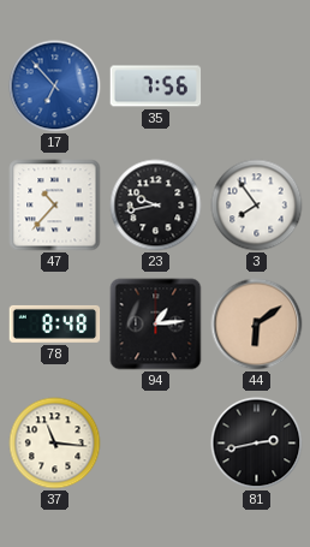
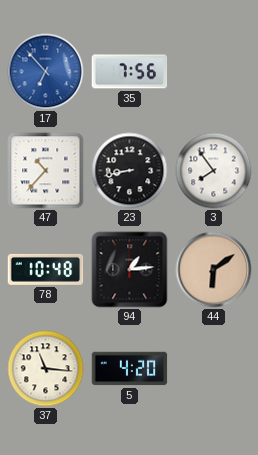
23: 9:43 -> 8:43
78: 8:48 -> 10:48
5: none -> 4:20
81: 2:43 -> none
